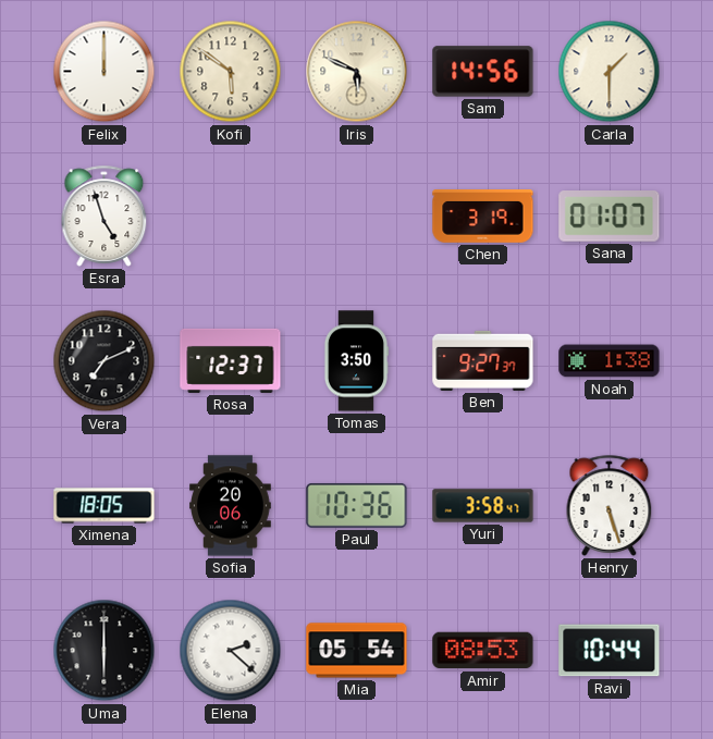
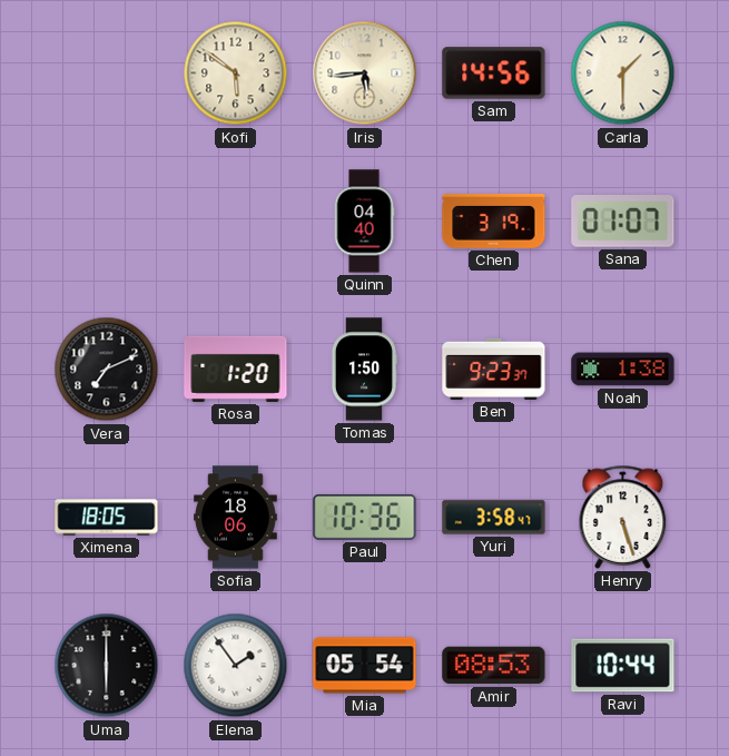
Felix: 12:00 -> none
Iris: 5:49 -> 5:44
Esra: 4:57 -> none
Quinn: none -> 04:40
Rosa: 12:37 -> 1:20
Tomas: 3:50 -> 1:50
Ben: 9:27 -> 9:23
Sofia: 20:06 -> 18:06
Elena: 2:22 -> 1:54
